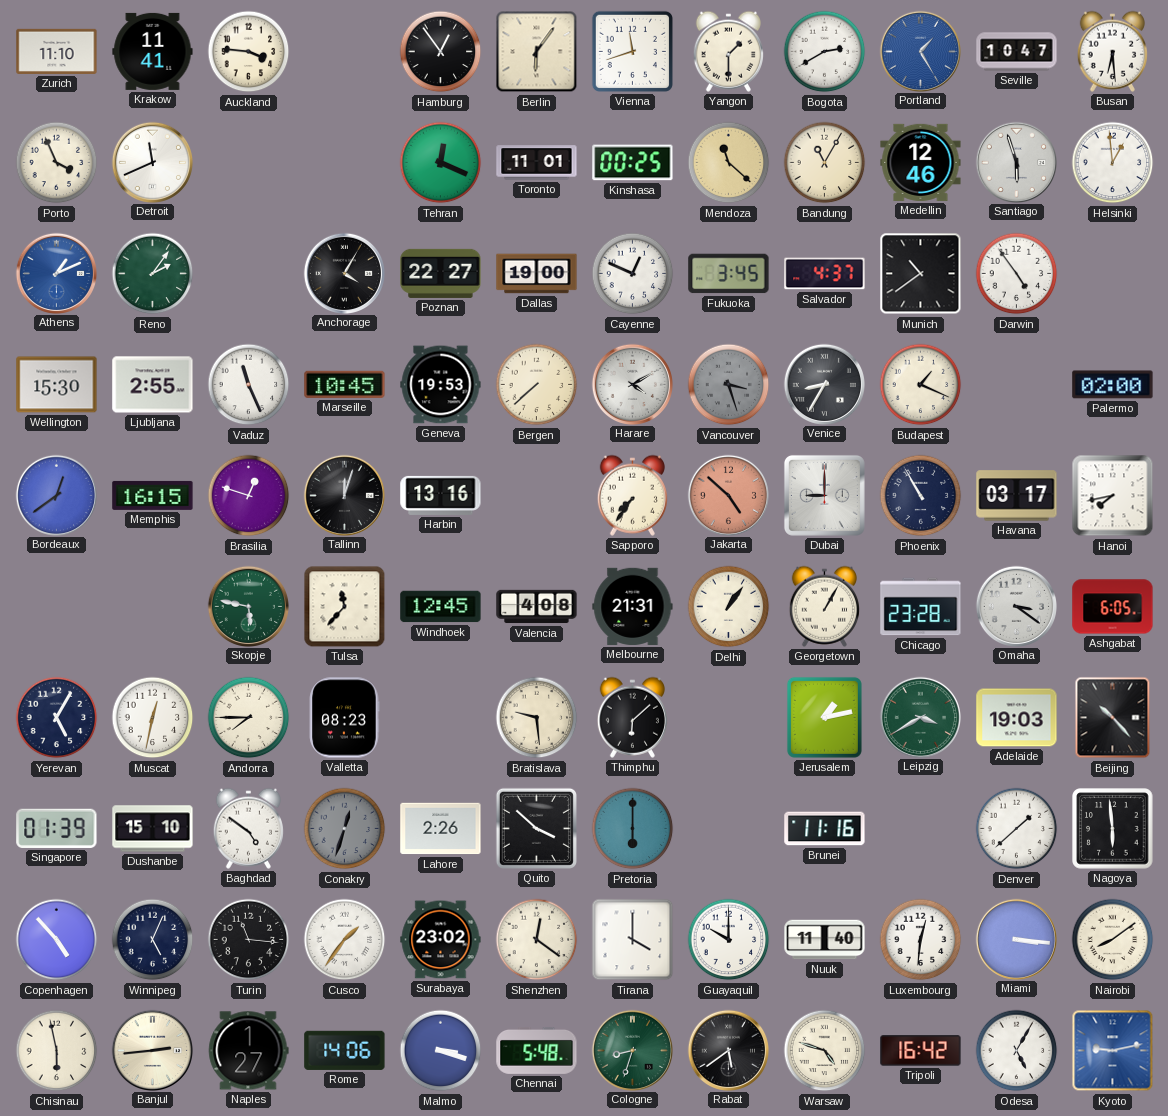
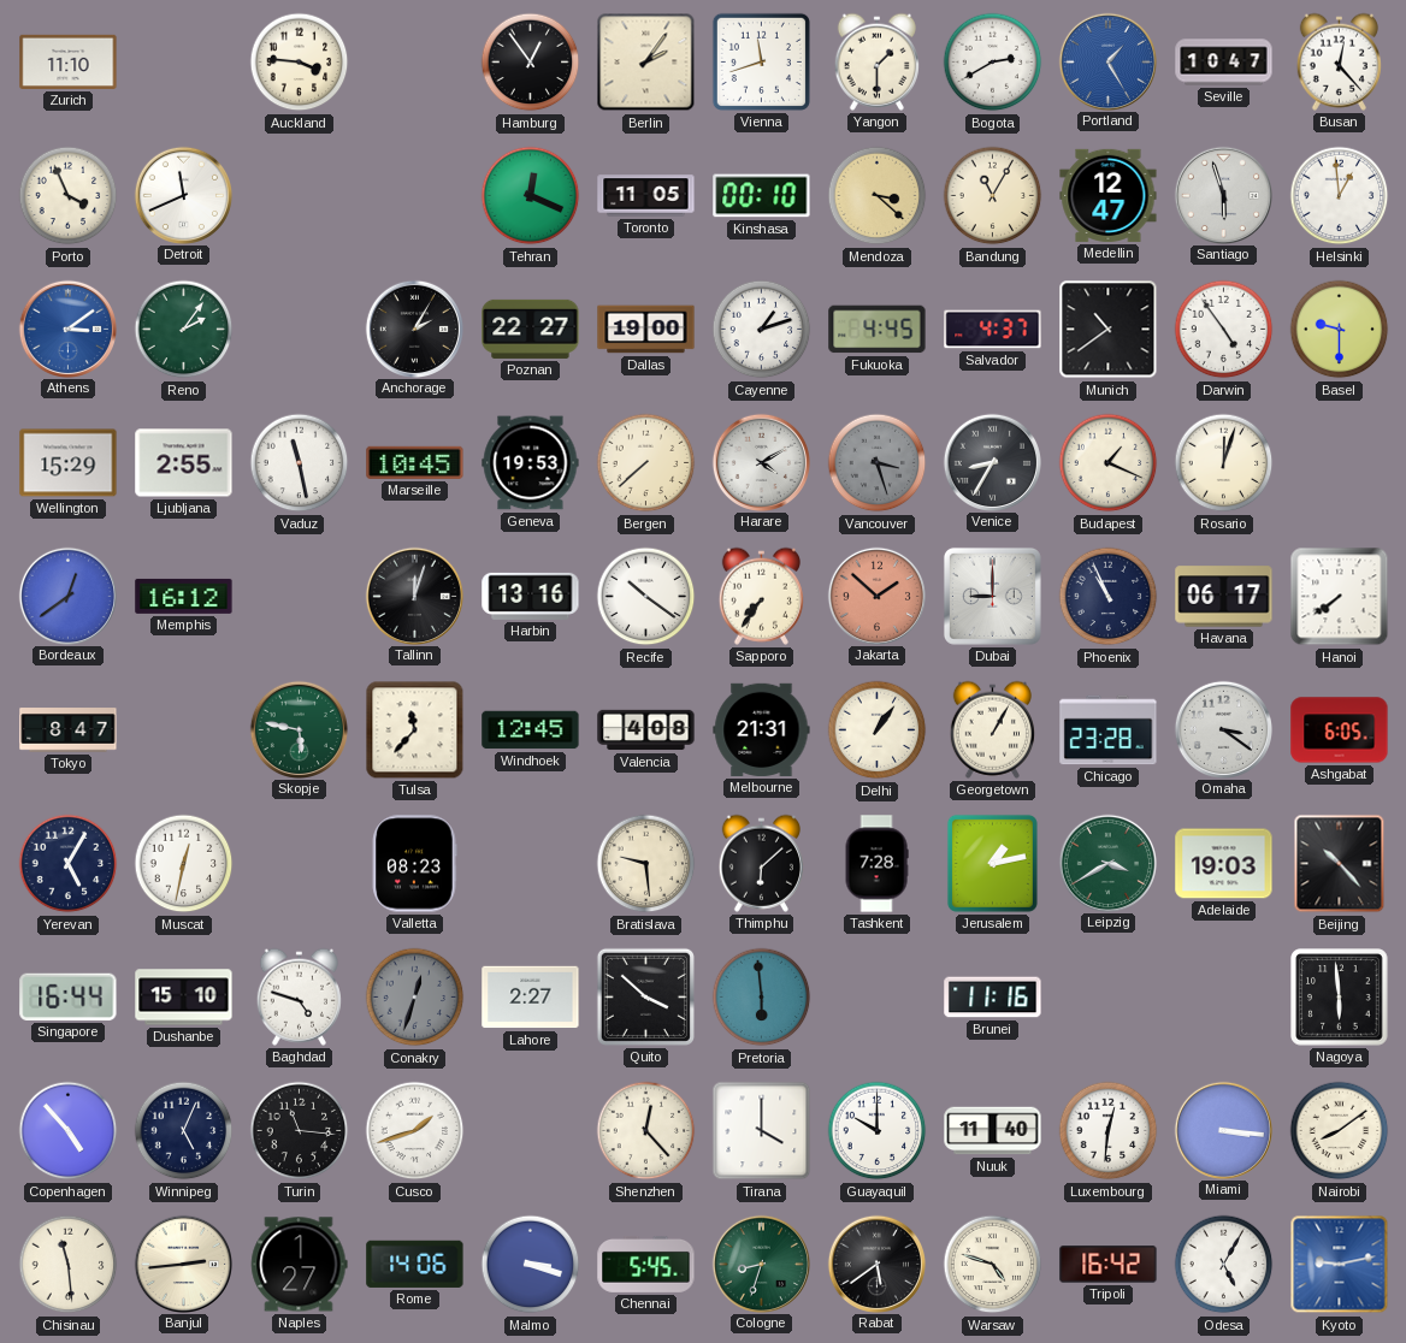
Krakow: 11:41 -> none
Berlin: 6:06 -> 2:06
Busan: 6:29 -> 12:23
Toronto: 11:01 -> 11:05
Kinshasa: 00:25 -> 00:10
Mendoza: 11:22 -> 3:22
Medellin: 12:46 -> 12:47
Athens: 1:11 -> 3:09
Anchorage: 4:05 -> 2:05
Cayenne: 12:49 -> 1:12
Fukuoka: 3:45 -> 4:45
Basel: none -> 9:30
Wellington: 15:30 -> 15:29
Vaduz: 11:26 -> 11:28
Rosario: none -> 12:03
Palermo: 02:00 -> none
Memphis: 16:15 -> 16:12
Brasilia: 12:48 -> none
Recife: none -> 10:21
Jakarta: 4:52 -> 1:52
Phoenix: 10:55 -> 10:56
Havana: 03:17 -> 06:17
Hanoi: 7:43 -> 7:39
Tokyo: none -> 8:47
Andorra: 7:45 -> none
Tashkent: none -> 7:28
Singapore: 01:39 -> 16:44
Baghdad: 4:51 -> 4:48
Lahore: 2:26 -> 2:27
Pretoria: 6:00 -> 5:59
Denver: 1:38 -> none
Cusco: 1:36 -> 1:42
Surabaya: 23:02 -> none
Shenzhen: 12:21 -> 12:23
Chisinau: 5:58 -> 11:29
Chennai: 5:48 -> 5:45
